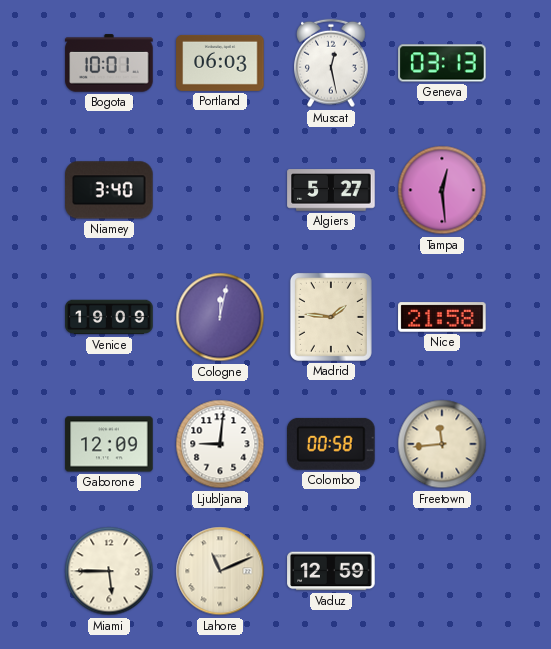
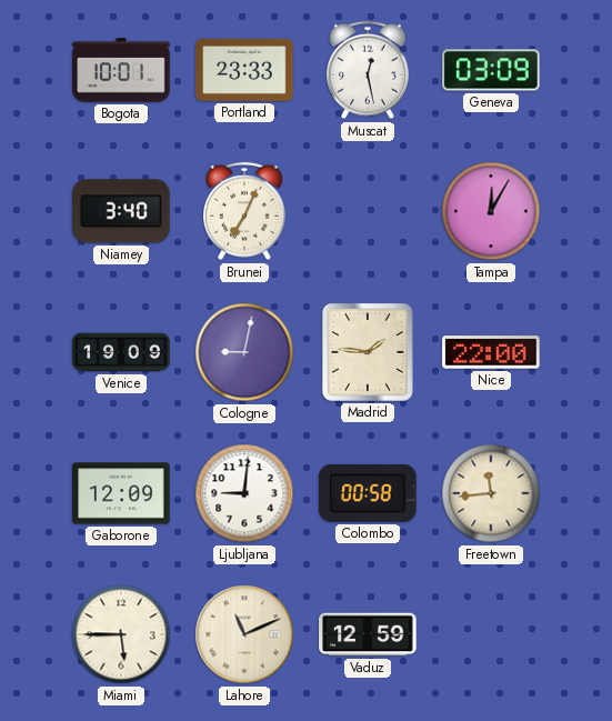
Portland: 06:03 -> 23:33
Geneva: 03:13 -> 03:09
Brunei: none -> 7:04
Algiers: 5:27 -> none
Tampa: 12:29 -> 12:05
Cologne: 12:02 -> 9:02
Nice: 21:58 -> 22:00
